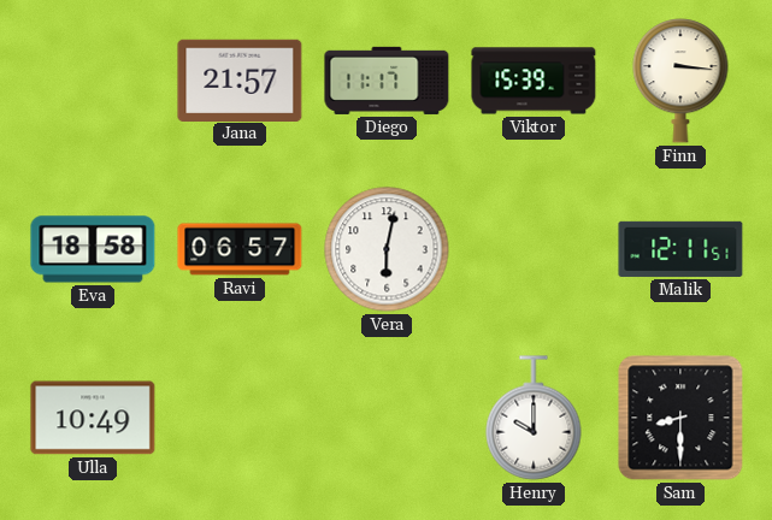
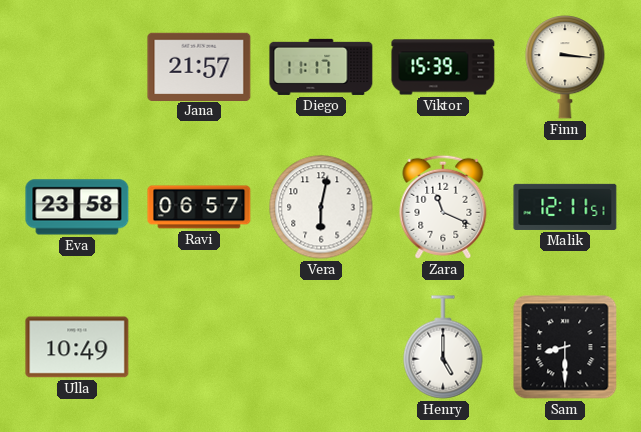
Eva: 18:58 -> 23:58
Zara: none -> 11:19
Henry: 10:00 -> 5:00
